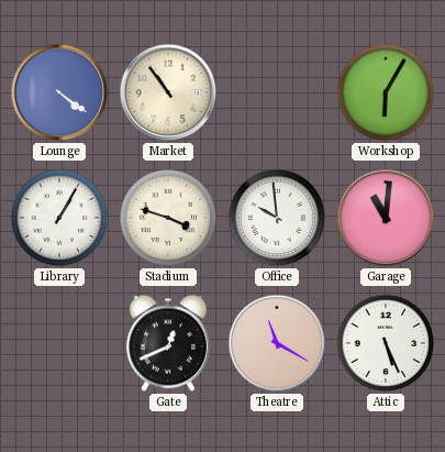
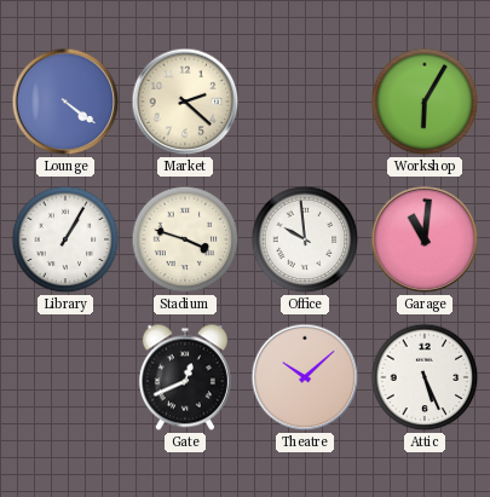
Market: 10:54 -> 2:22
Theatre: 11:20 -> 10:08
